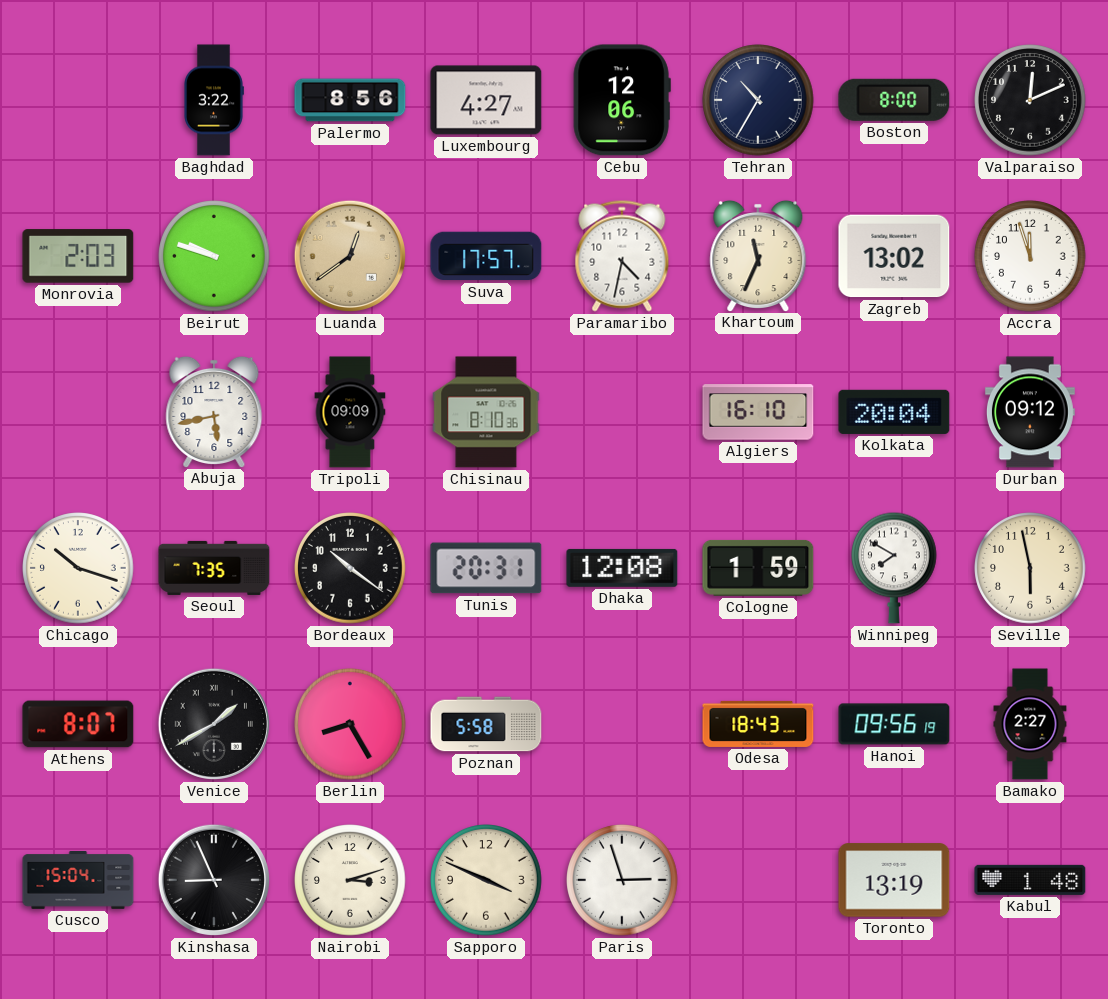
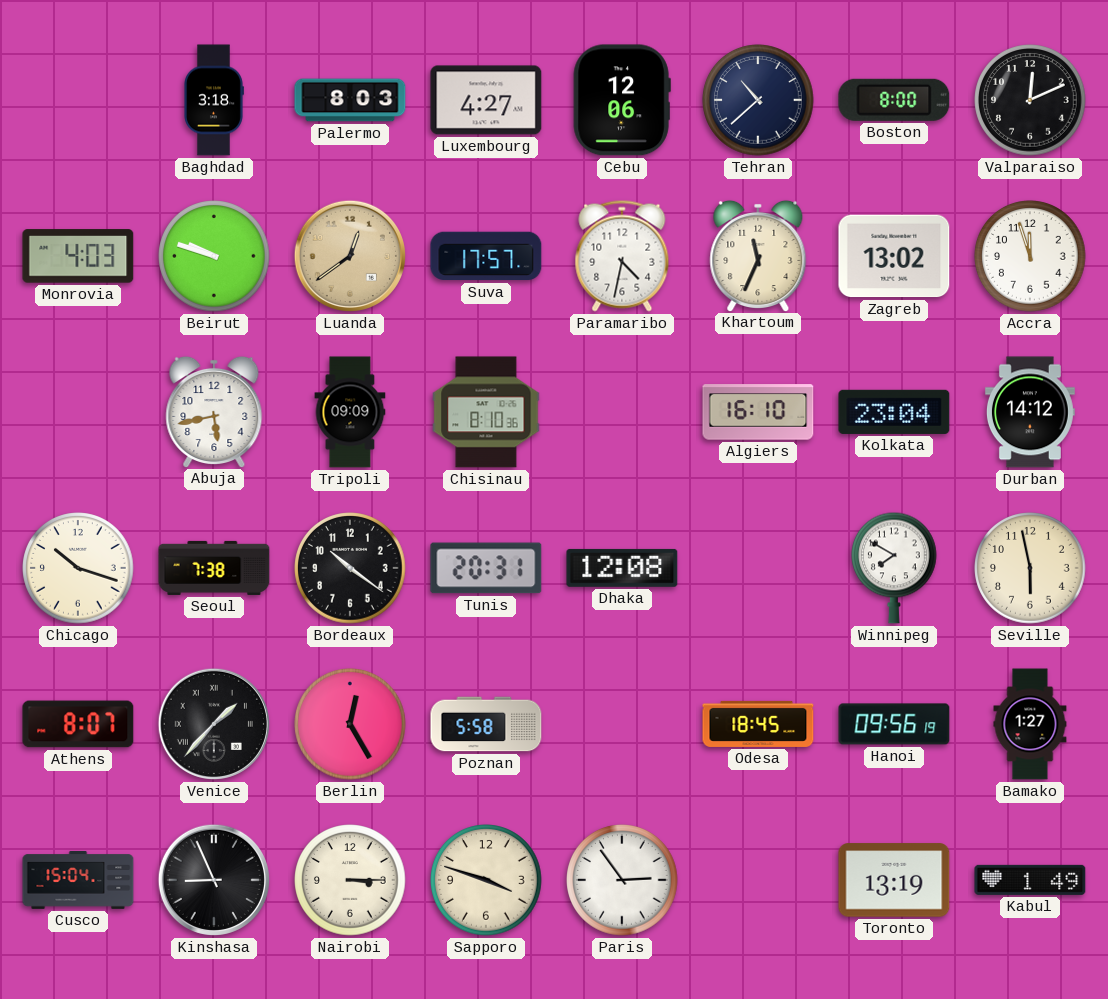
Baghdad: 3:22 -> 3:18
Palermo: 8:56 -> 8:03
Tehran: 10:35 -> 10:38
Monrovia: 2:03 -> 4:03
Kolkata: 20:04 -> 23:04
Durban: 09:12 -> 14:12
Seoul: 7:35 -> 7:38
Cologne: 1:59 -> none
Venice: 1:40 -> 1:37
Berlin: 8:25 -> 12:25
Odesa: 18:43 -> 18:45
Bamako: 2:27 -> 1:27
Nairobi: 3:12 -> 3:15
Sapporo: 3:49 -> 3:48
Paris: 2:57 -> 2:54
Kabul: 1:48 -> 1:49
